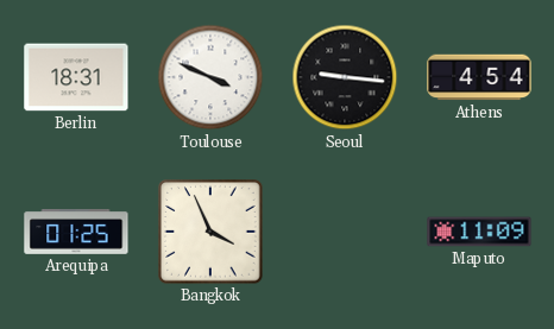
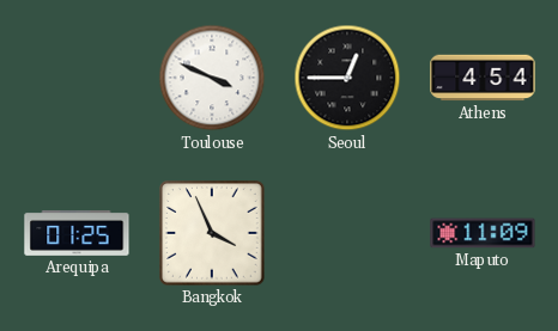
Berlin: 18:31 -> none
Seoul: 9:16 -> 12:45
